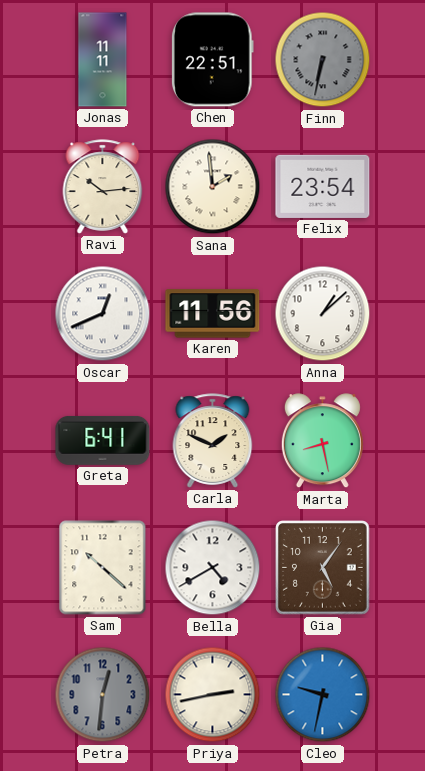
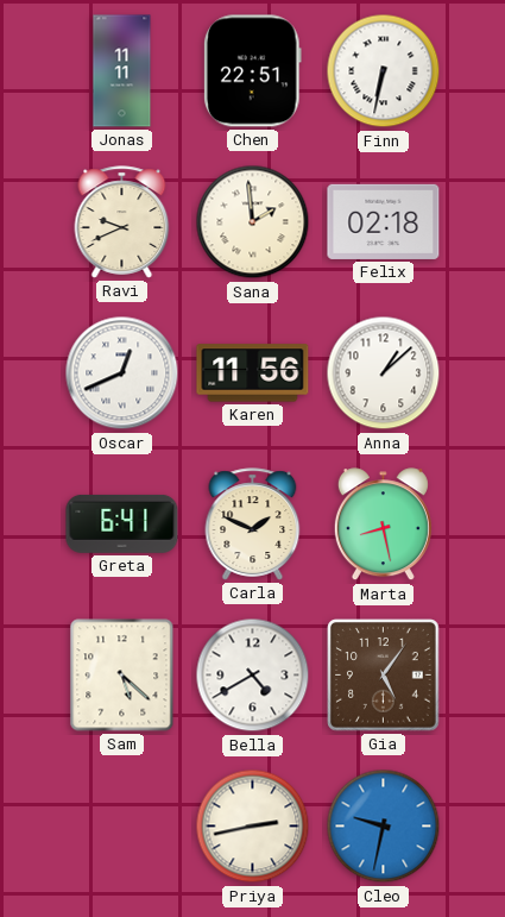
Finn dial: grey -> white
Ravi: 10:14 -> 9:41
Felix: 23:54 -> 02:18
Sam: 10:22 -> 5:22
Petra: 12:31 -> none
